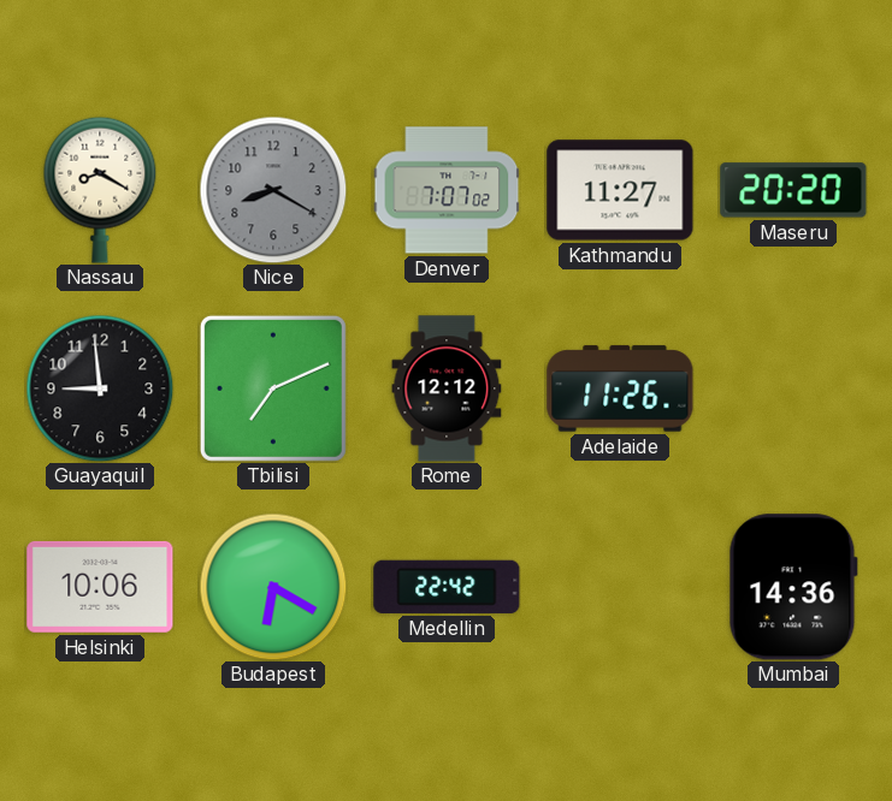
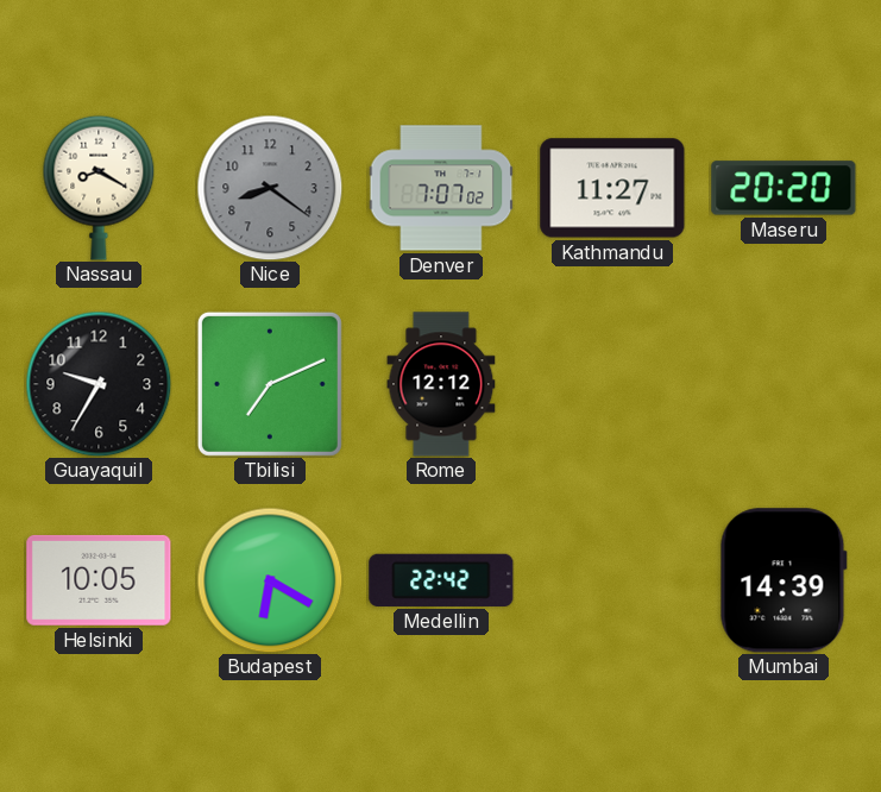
Nice: 8:20 -> 8:21
Guayaquil: 8:59 -> 9:35
Adelaide: 11:26 -> none
Helsinki: 10:06 -> 10:05
Mumbai: 14:36 -> 14:39
